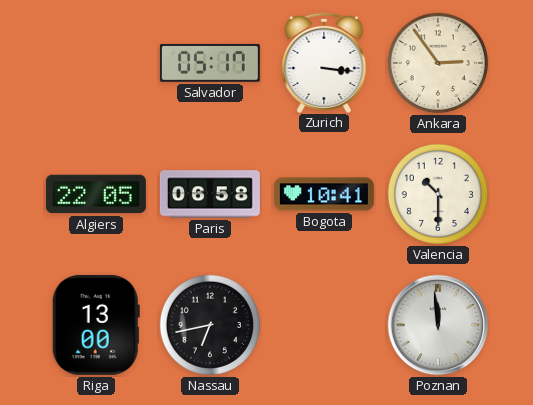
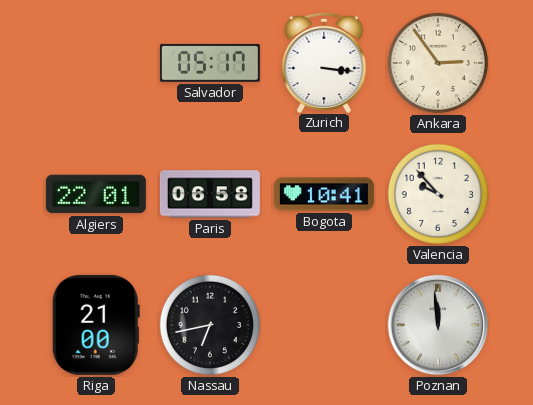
Algiers: 22:05 -> 22:01
Valencia: 10:30 -> 9:53
Riga: 13:00 -> 21:00
